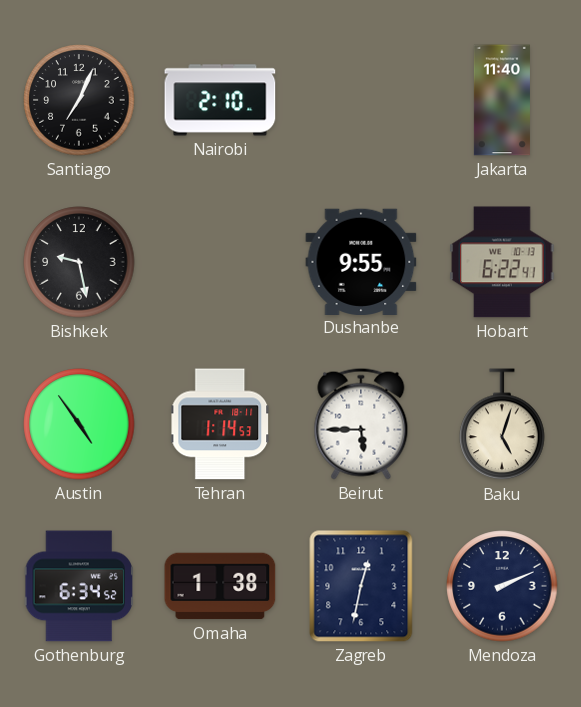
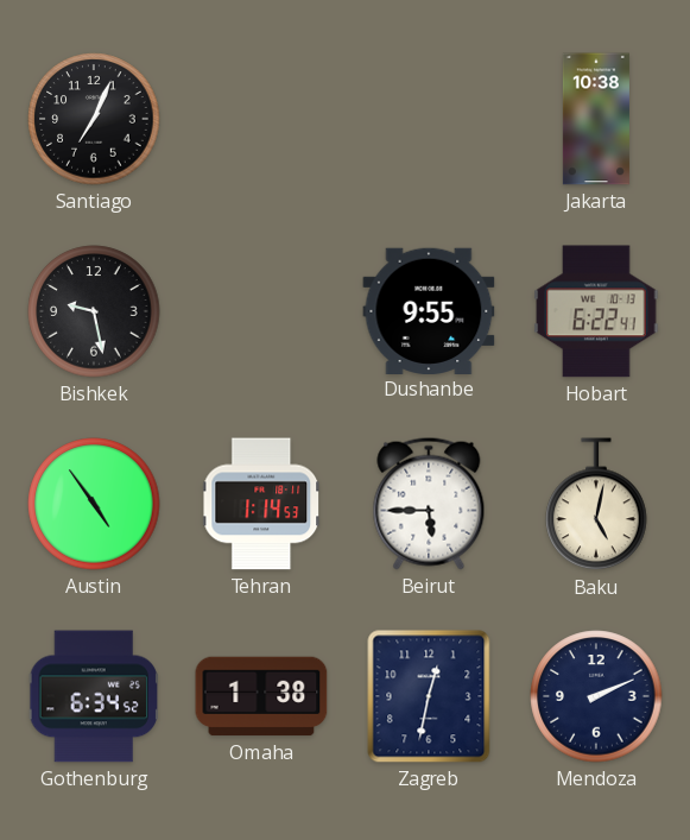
Nairobi: 2:10 -> none
Jakarta: 11:40 -> 10:38
Baku: 5:03 -> 5:02
